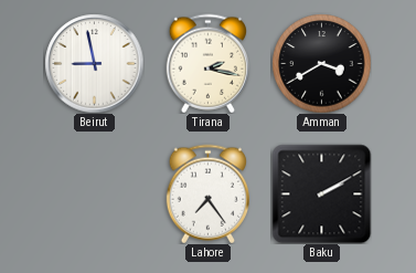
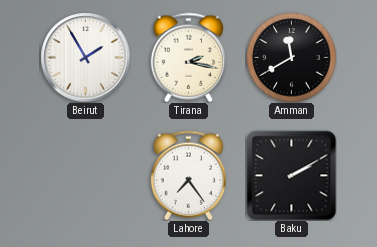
Beirut: 8:58 -> 1:55
Amman: 3:40 -> 11:40
